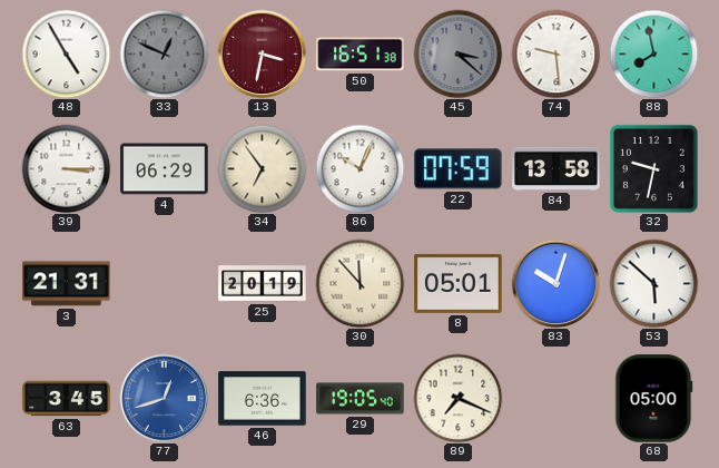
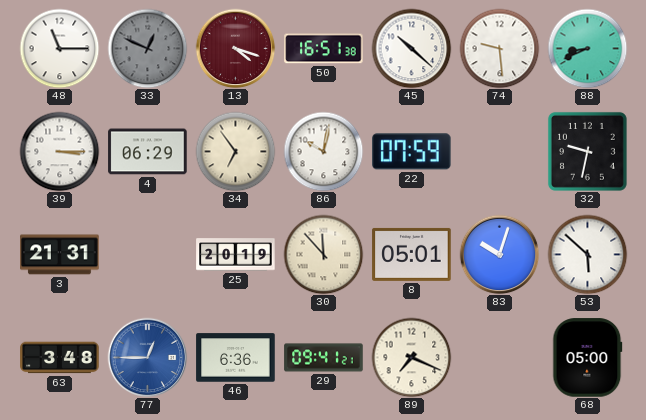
48: 4:55 -> 11:15
13: 3:32 -> 4:18
45: 3:22 -> 10:22
45 dial: grey -> white
88: 7:58 -> 8:41
86: 10:04 -> 10:02
84: 13:58 -> none
63: 3:45 -> 3:48
77: 12:42 -> 12:45
29: 19:05 -> 09:41
